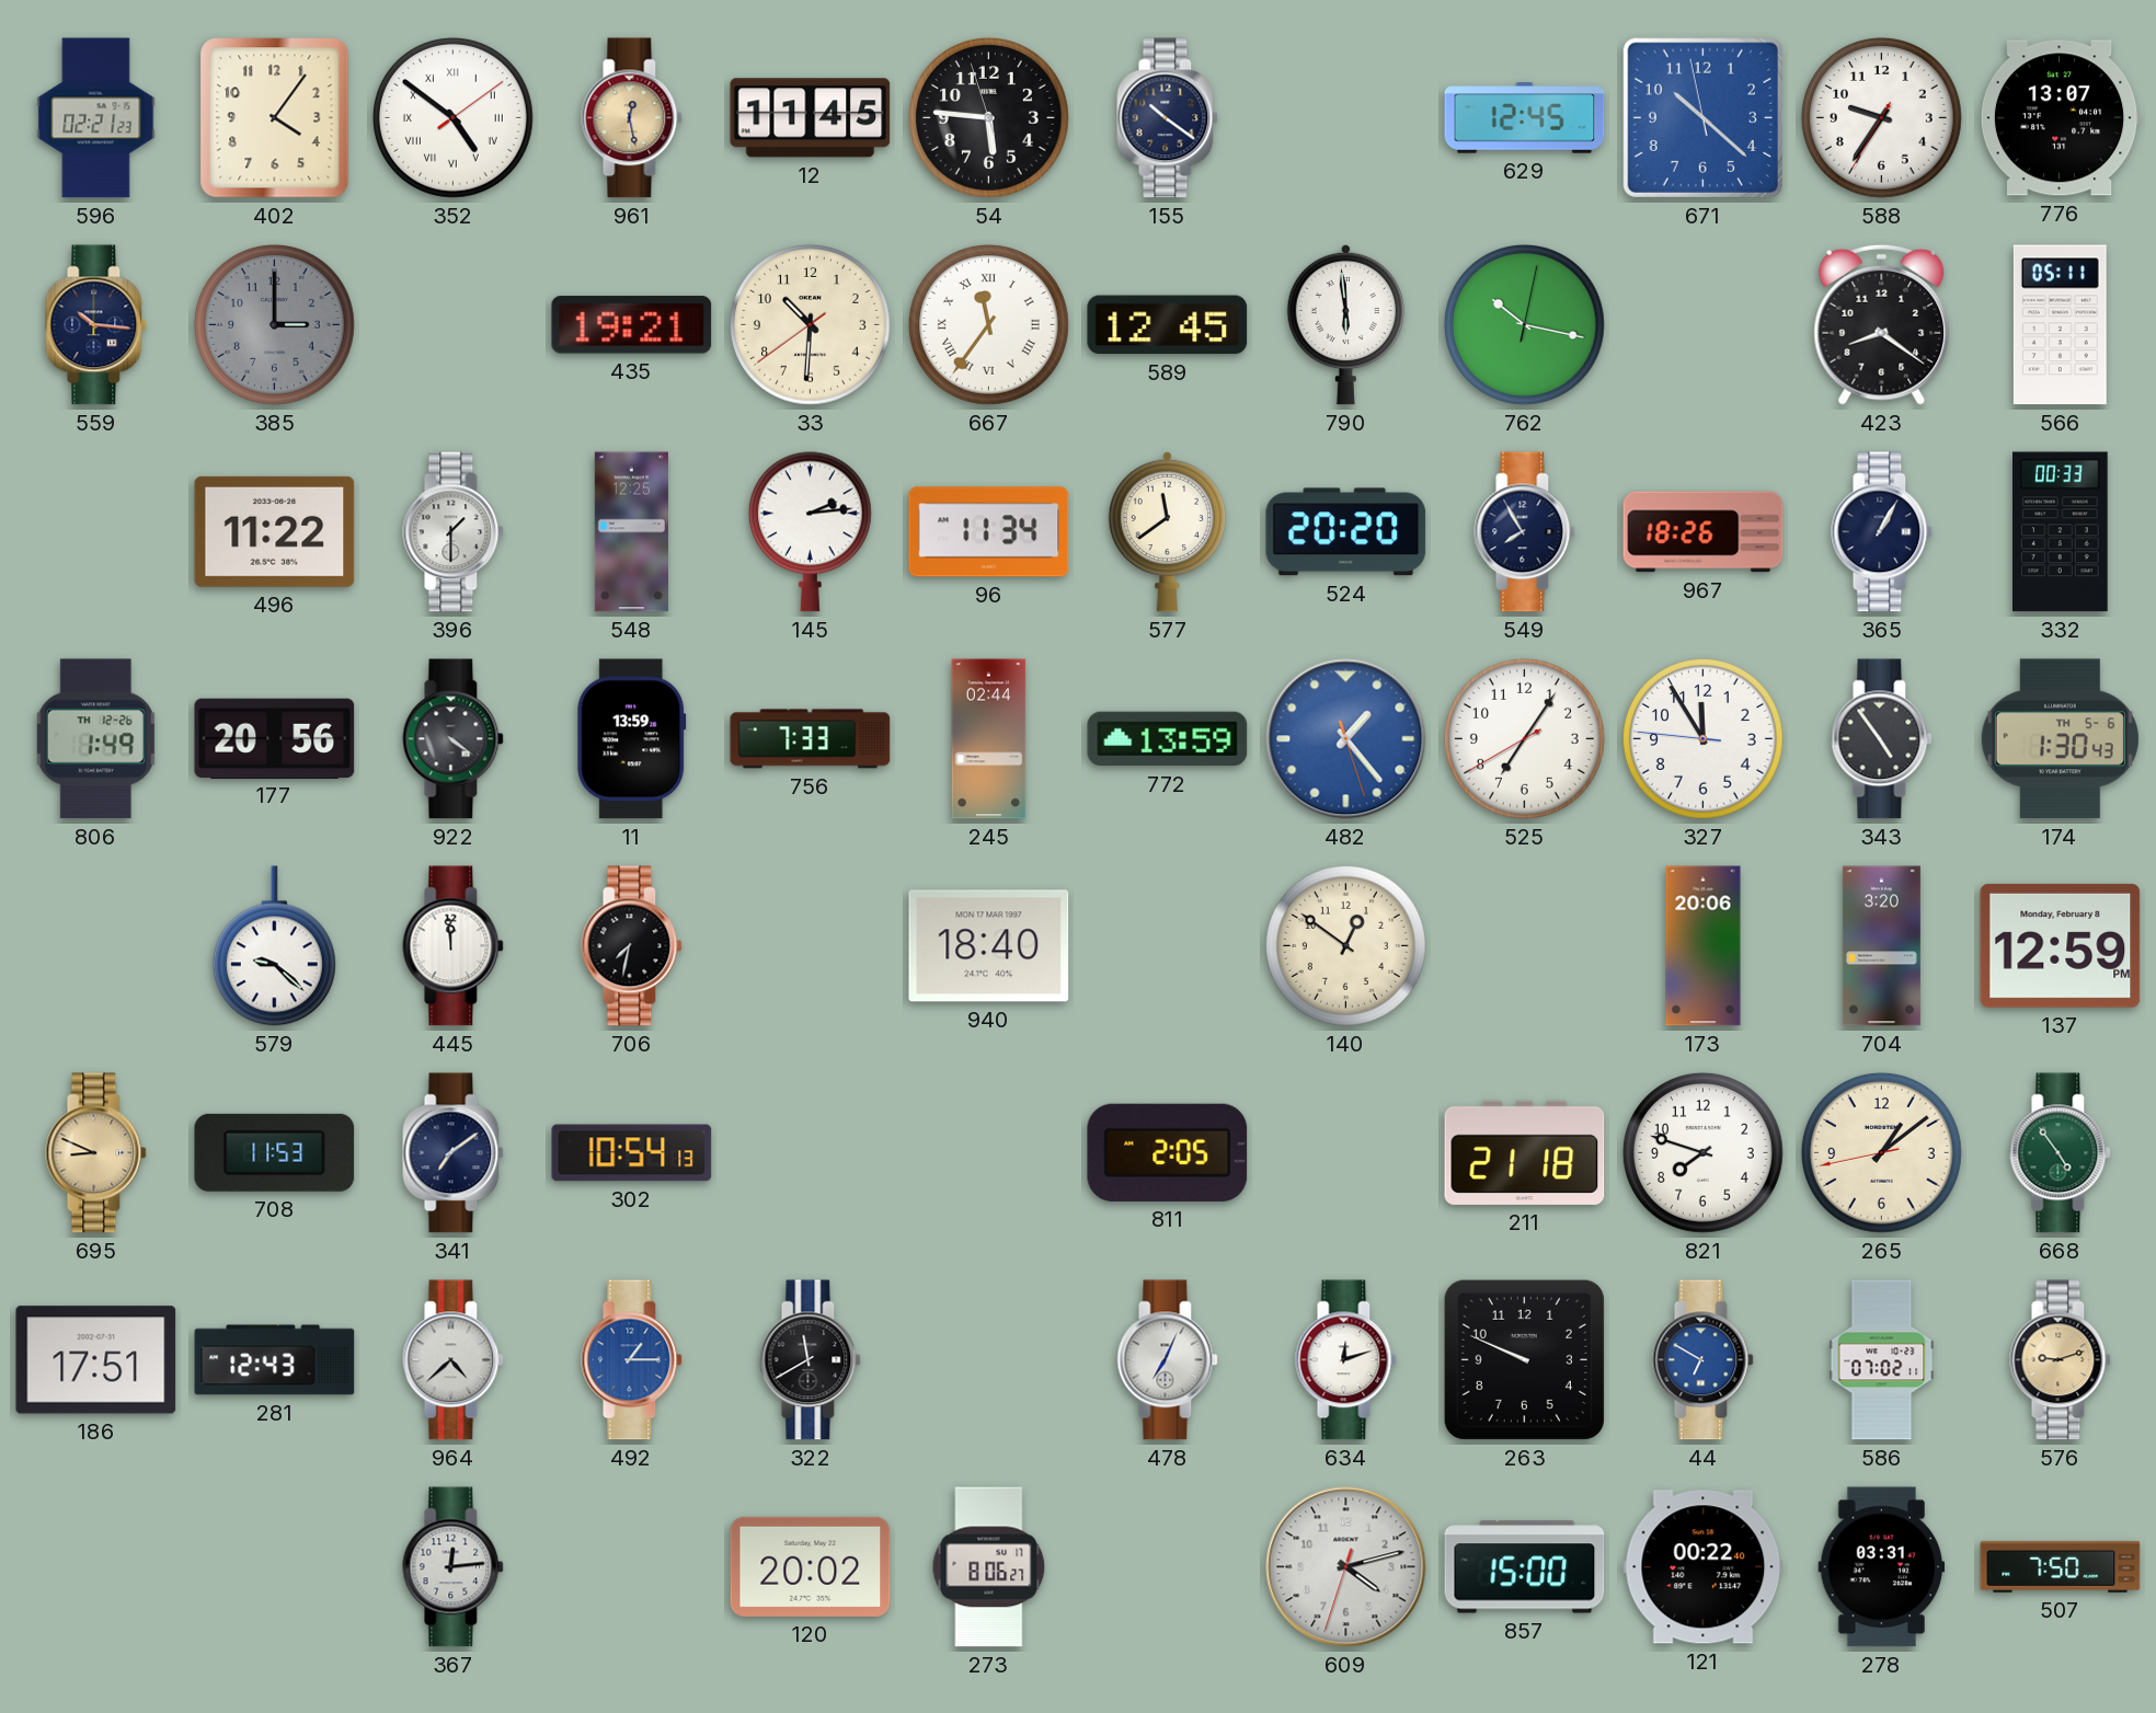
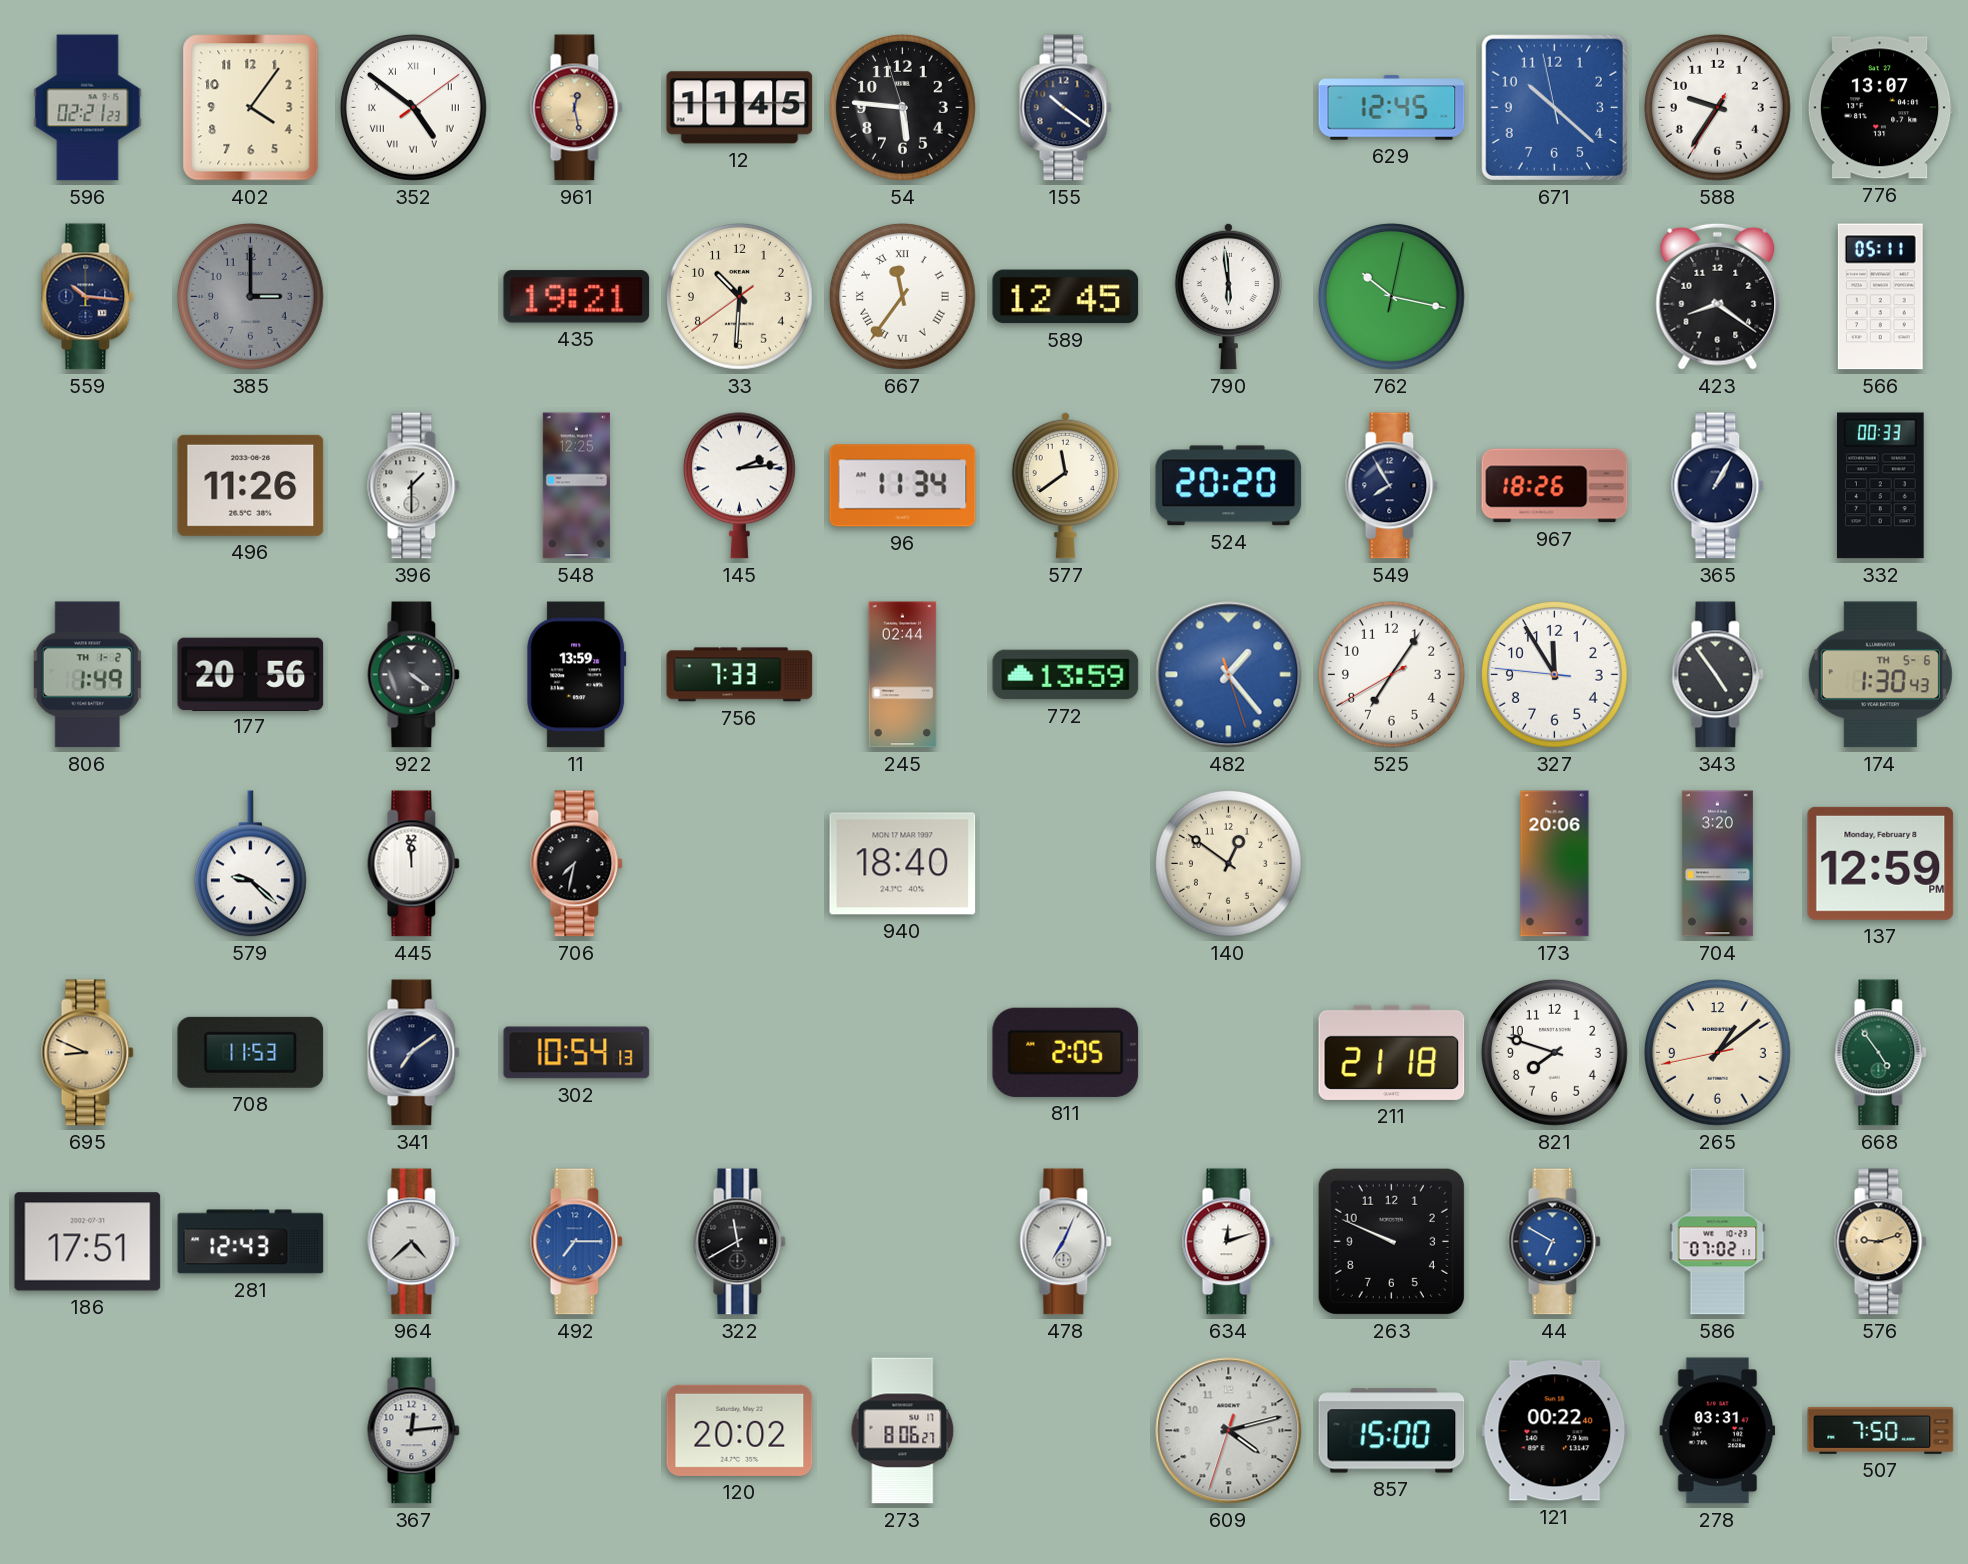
496: 11:22 -> 11:26
806 date: TH 12-26 -> TH 1-2
492: 1:15 -> 7:15
